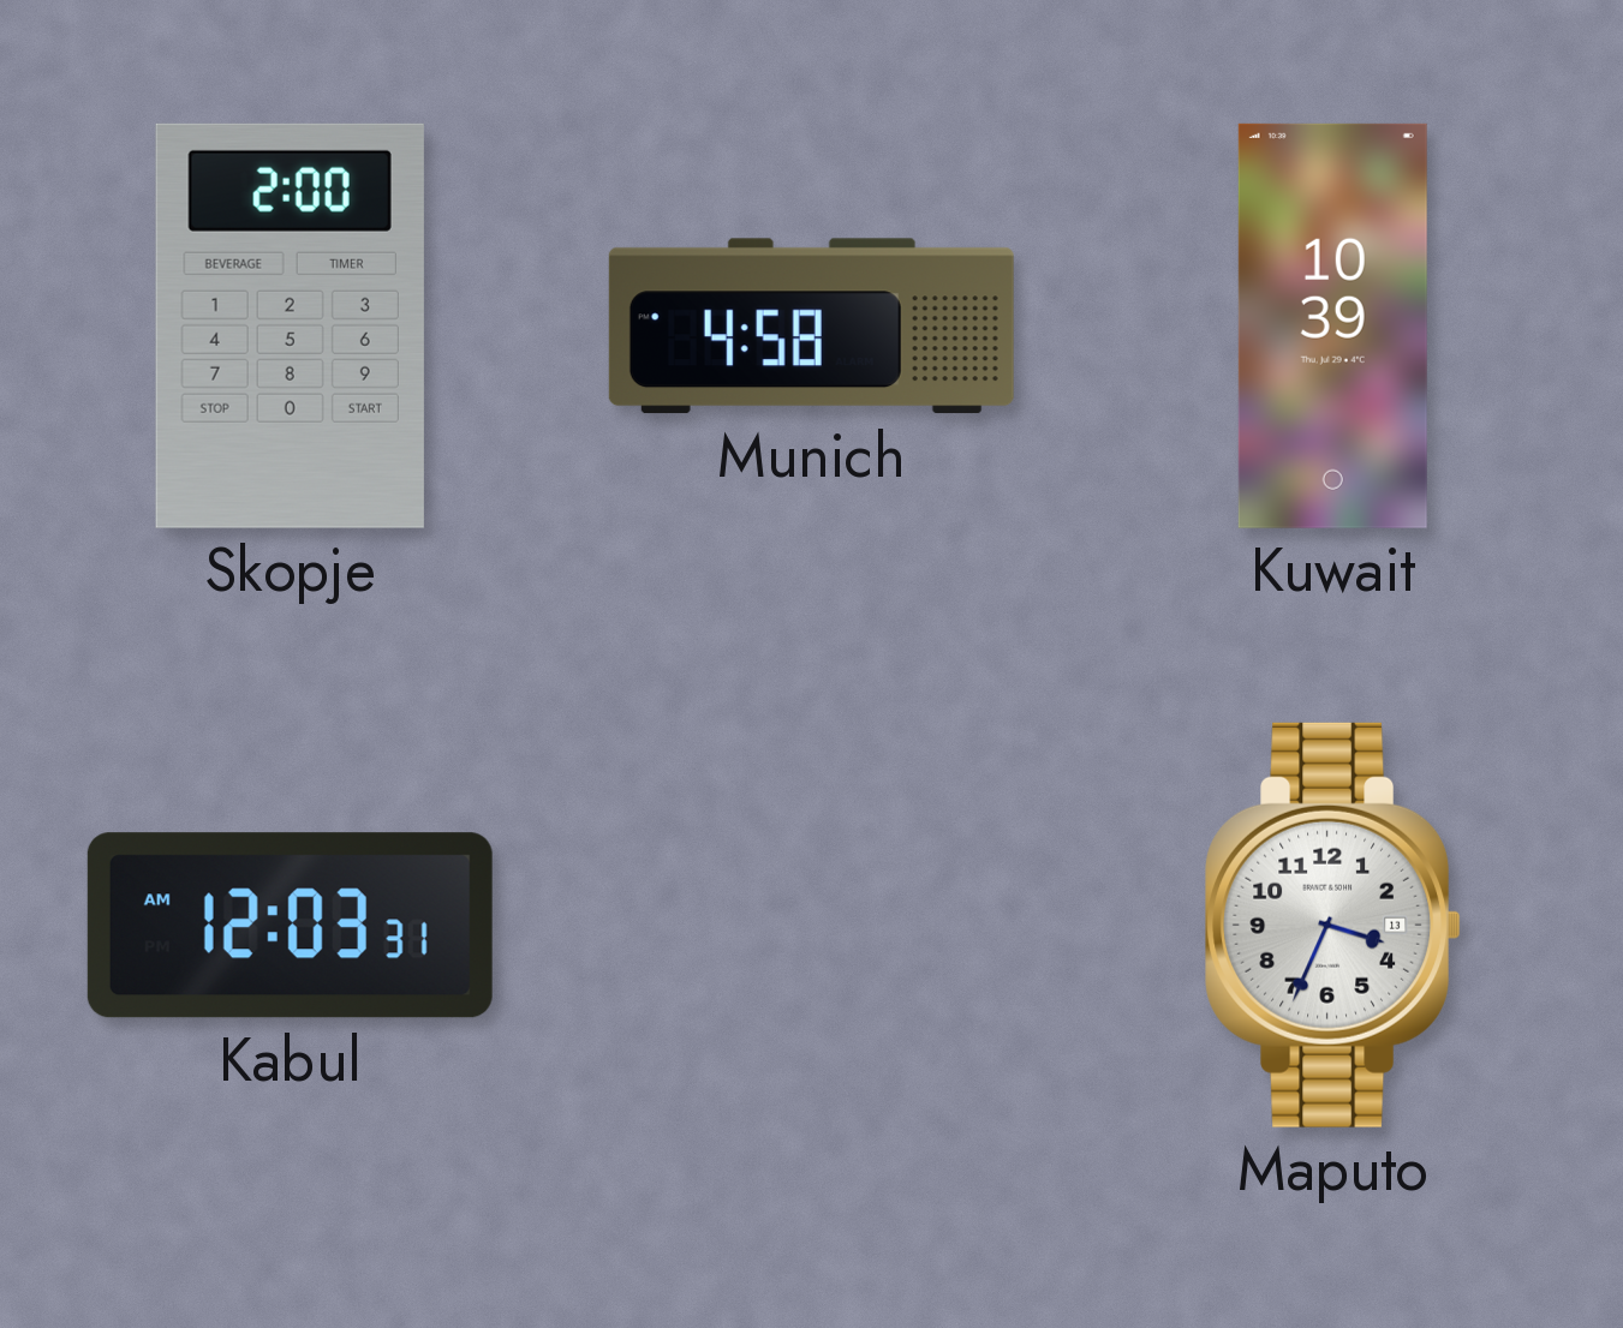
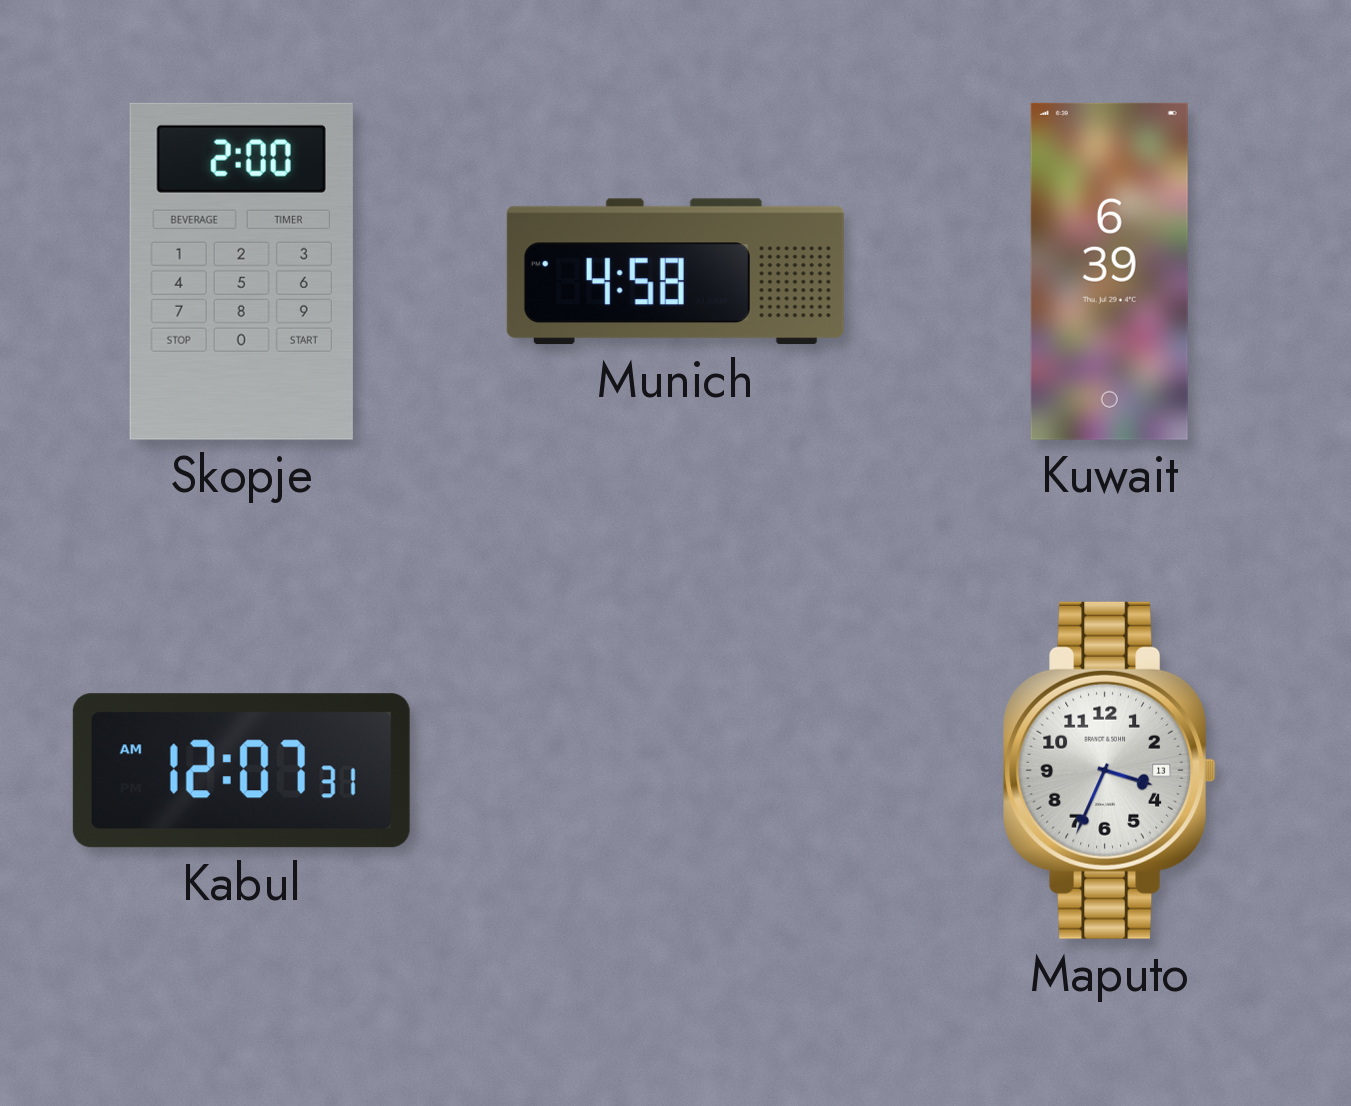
Kuwait: 10:39 -> 6:39
Kabul: 12:03 -> 12:07
